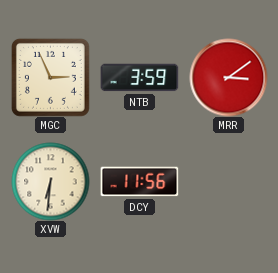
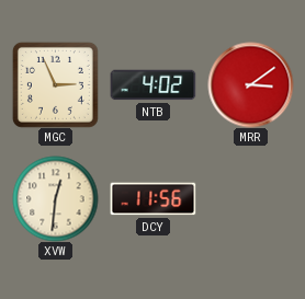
NTB: 3:59 -> 4:02
XVW: 6:31 -> 12:31
